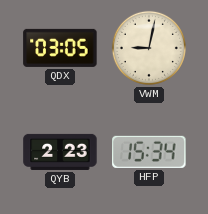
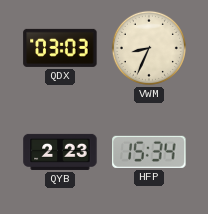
QDX: 03:05 -> 03:03
VWM: 9:02 -> 8:34
